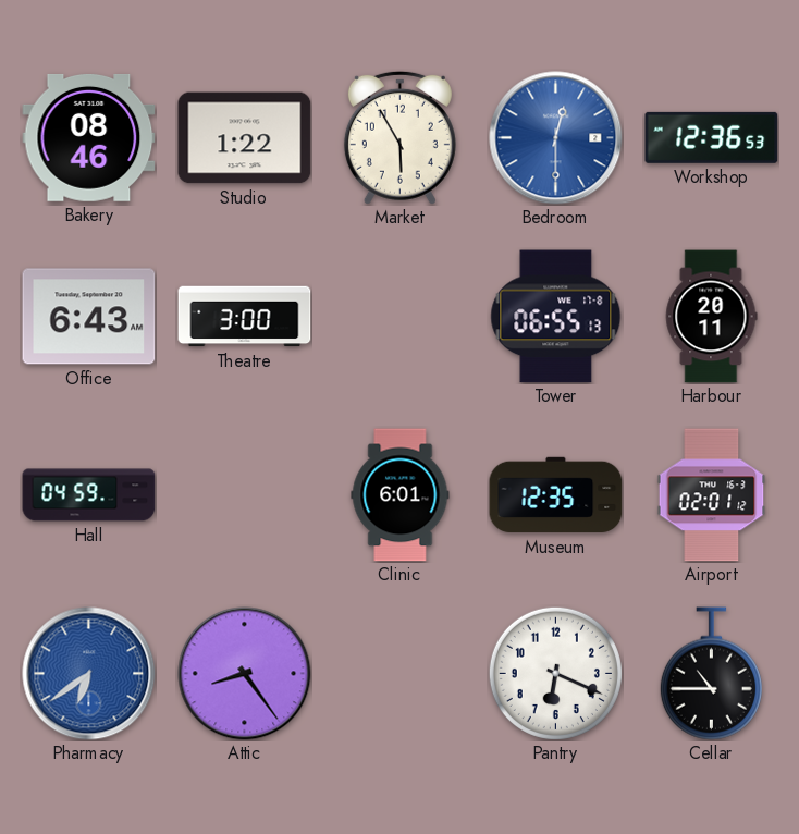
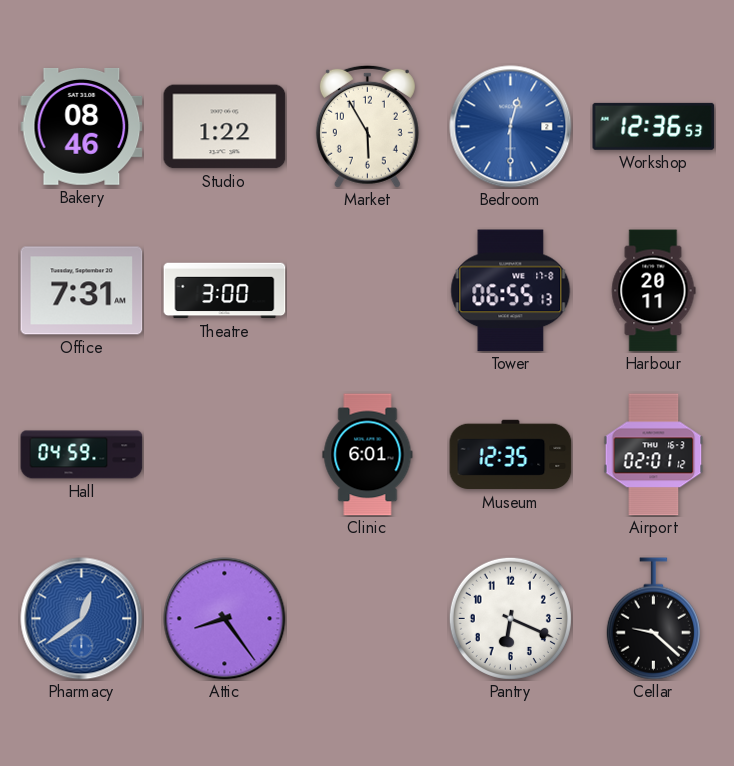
Office: 6:43 -> 7:31
Pharmacy: 6:39 -> 12:39
Cellar: 10:45 -> 9:22
